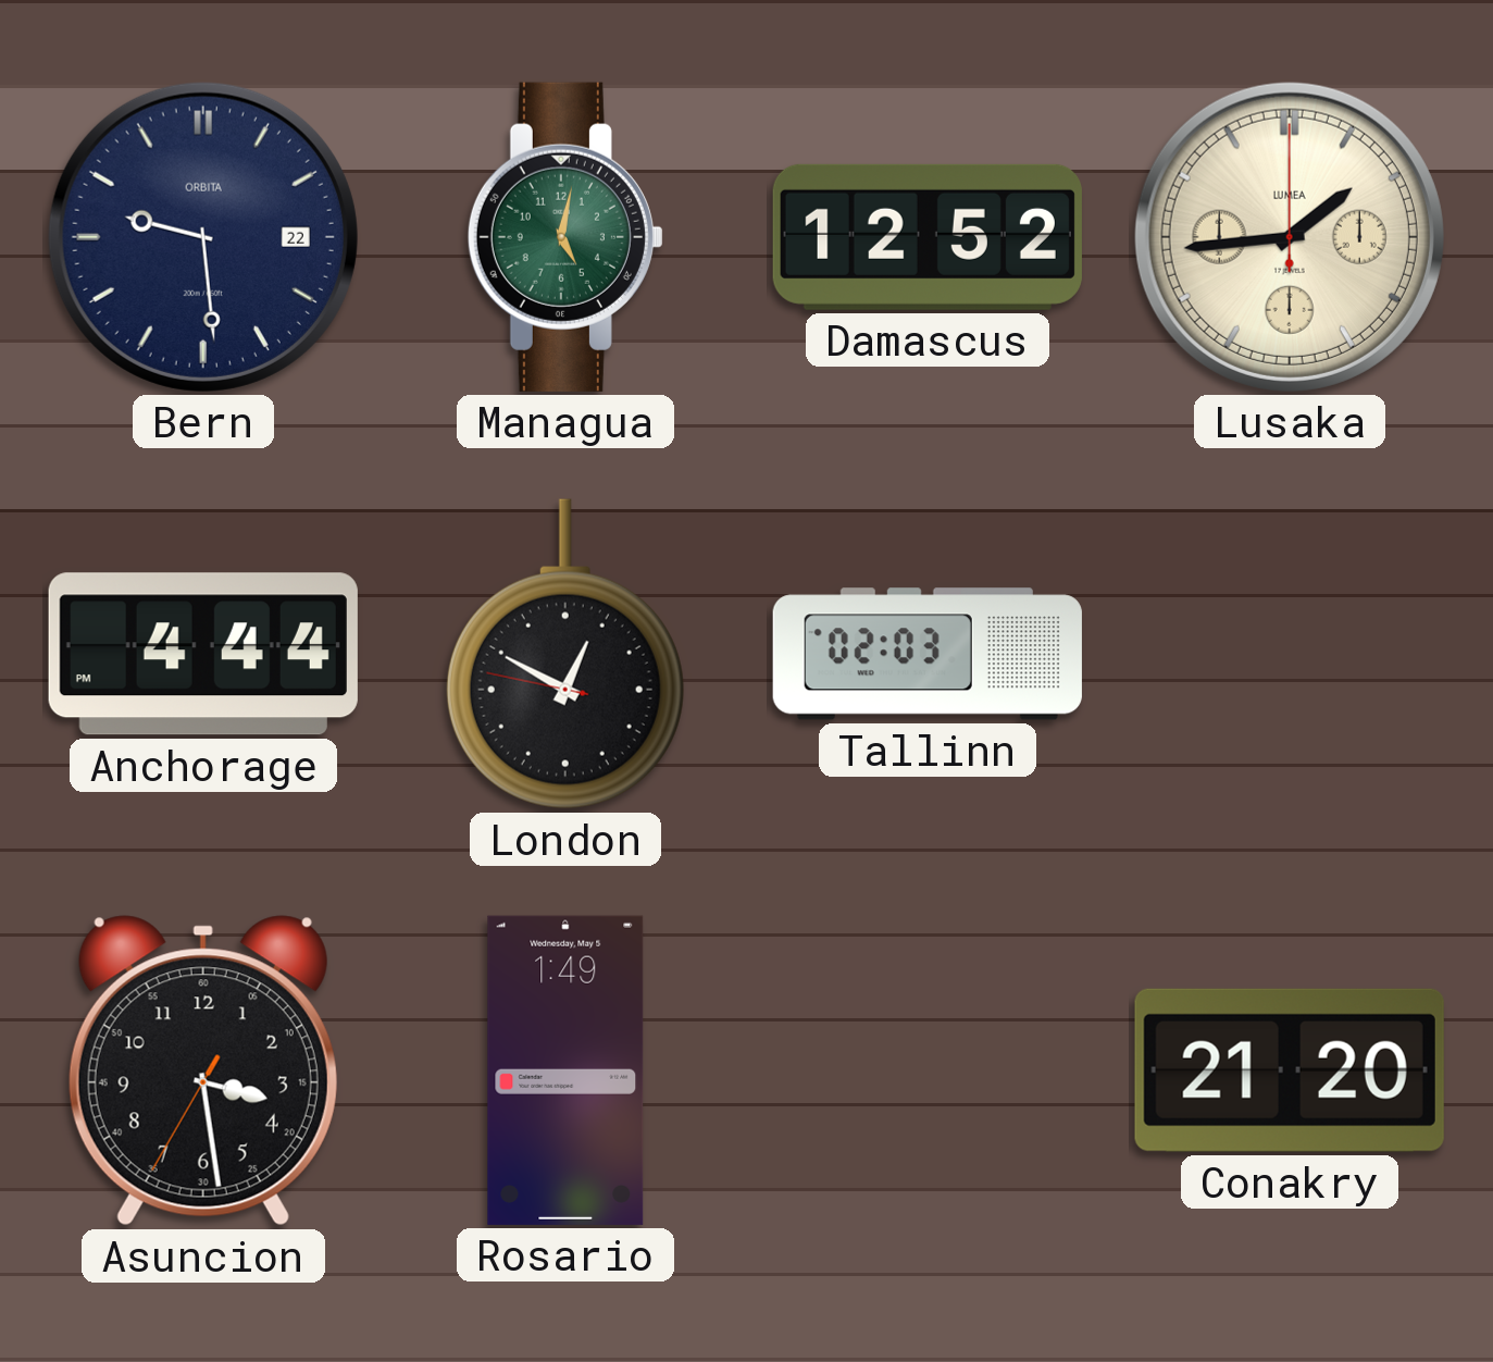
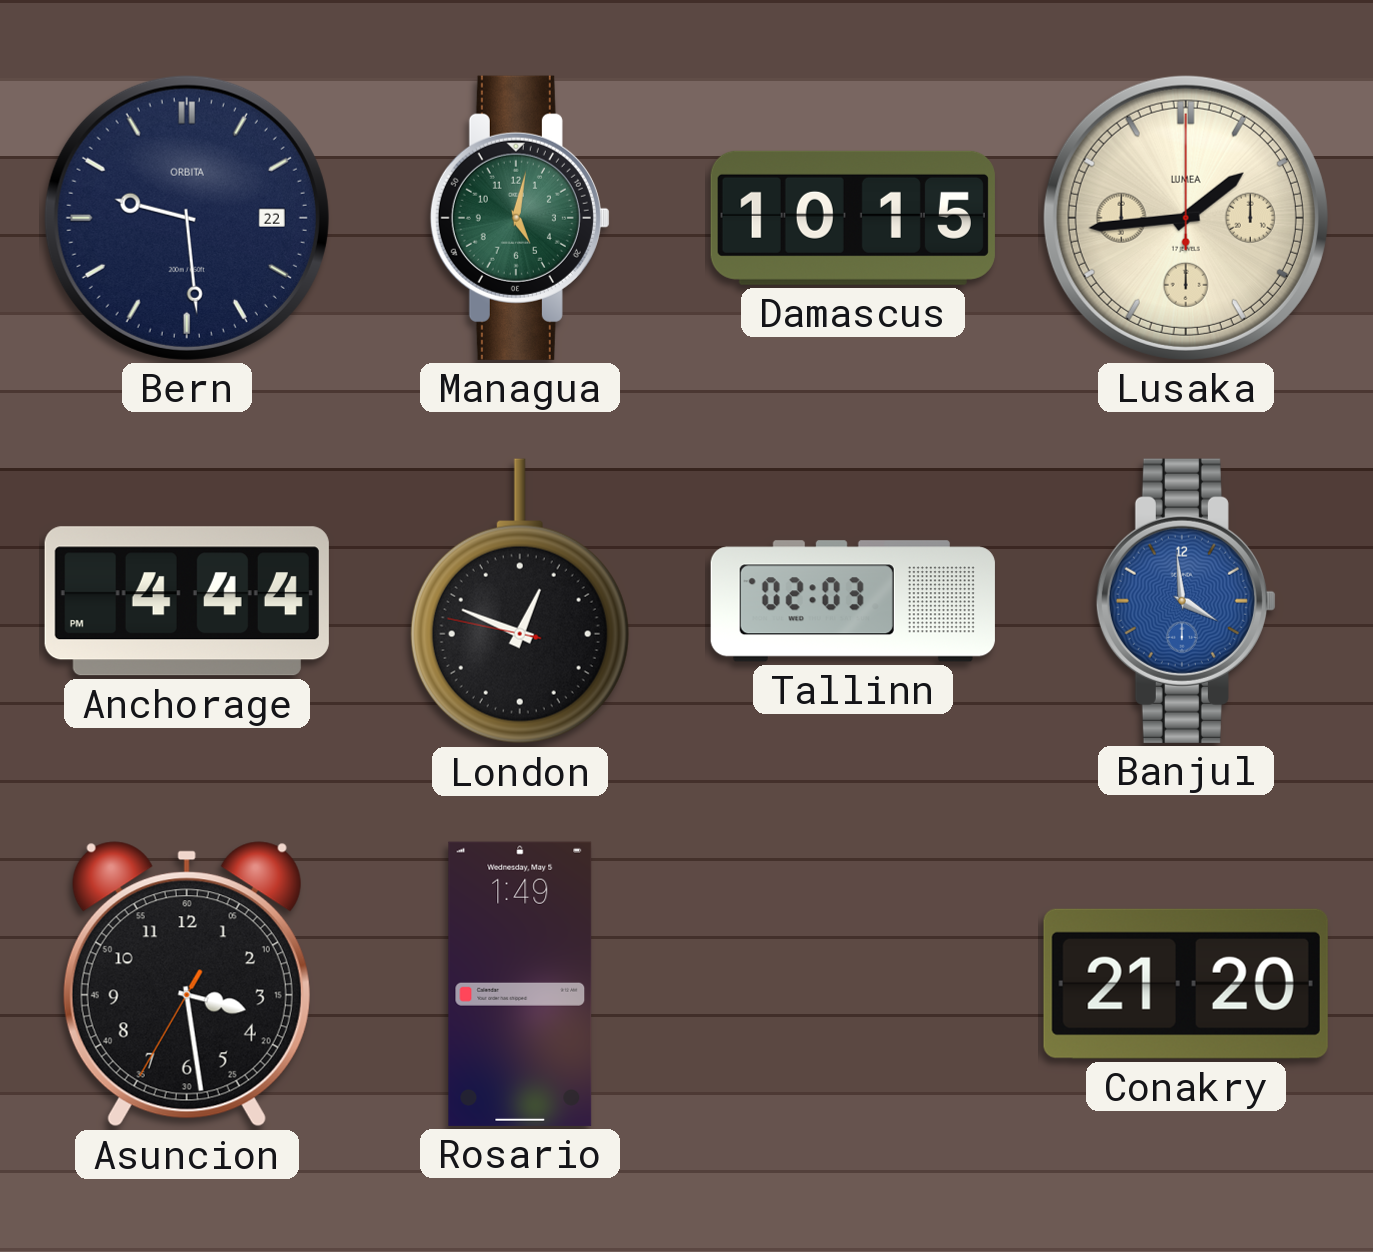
Damascus: 12:52 -> 10:15
London: 12:49 -> 12:48
Banjul: none -> 3:59
